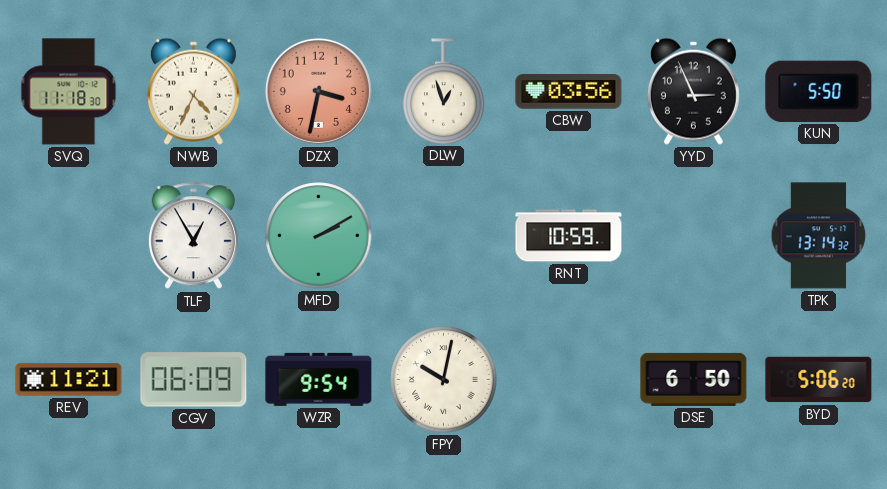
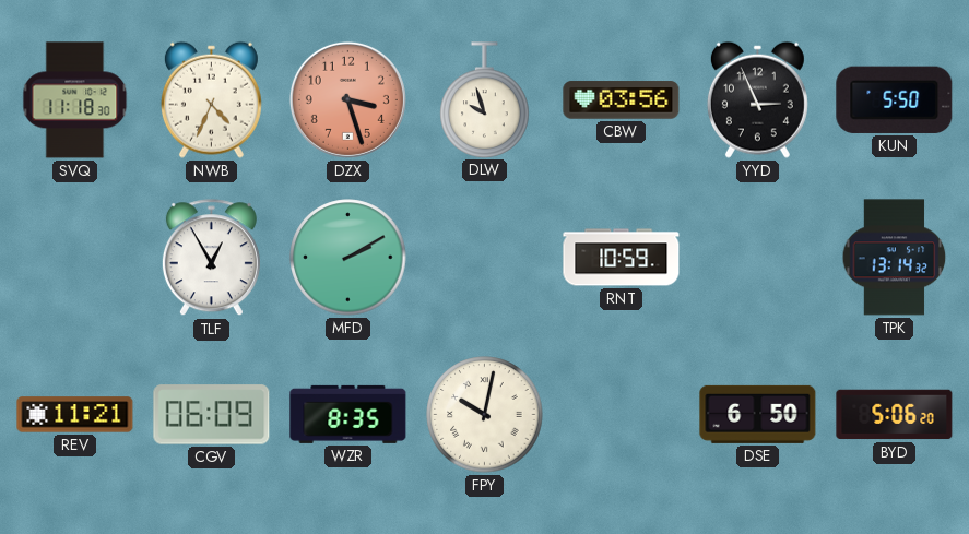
DZX: 3:32 -> 3:27
DLW: 12:57 -> 9:57
WZR: 9:54 -> 8:35
